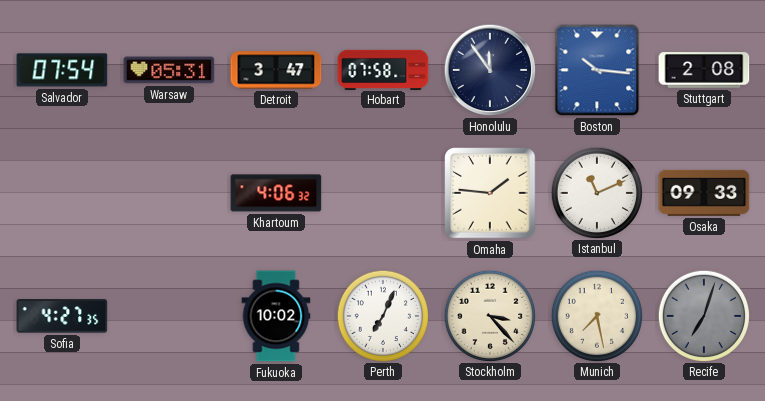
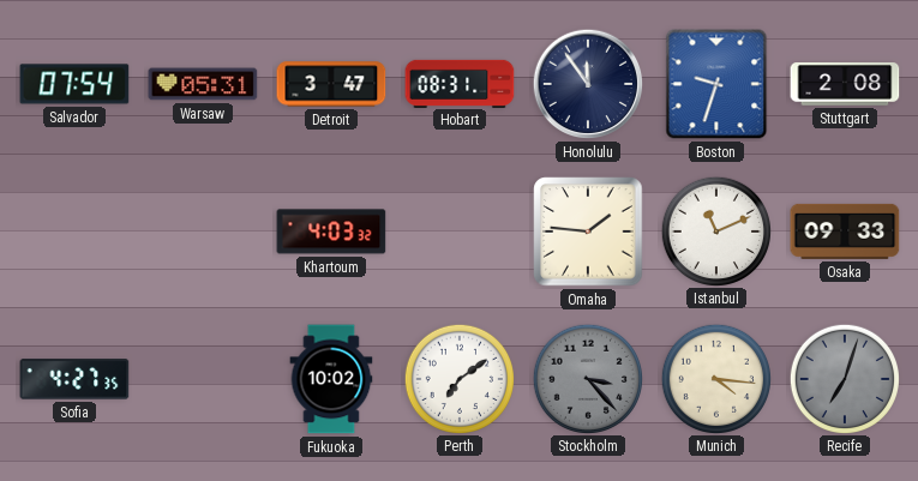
Hobart: 07:58 -> 08:31
Boston: 10:16 -> 9:33
Khartoum: 4:06 -> 4:03
Perth: 7:04 -> 7:09
Stockholm dial: cream -> grey
Munich: 7:28 -> 4:16
